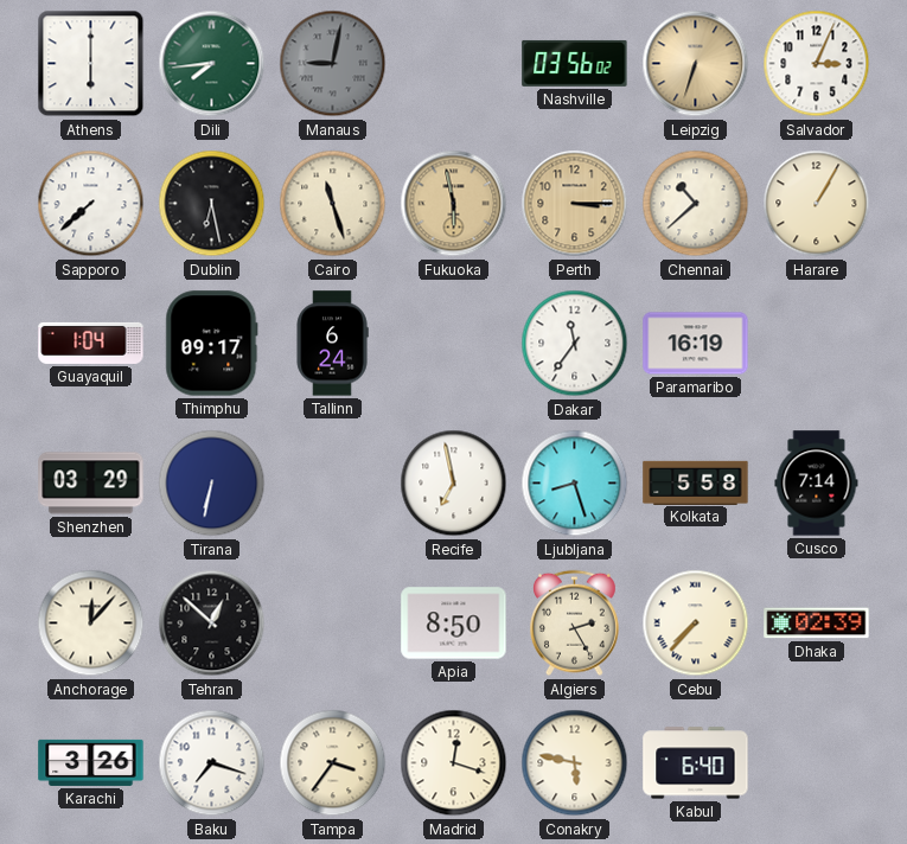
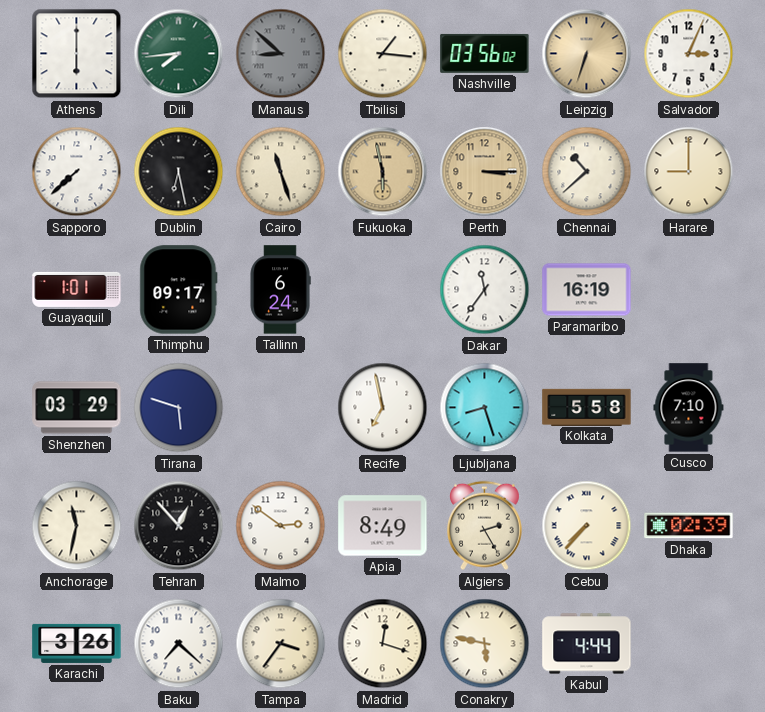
Manaus: 9:02 -> 8:52
Tbilisi: none -> 1:16
Harare: 1:05 -> 9:00
Guayaquil: 1:04 -> 1:01
Tirana: 6:32 -> 5:48
Cusco: 7:14 -> 7:10
Anchorage: 12:07 -> 11:32
Tehran: 12:52 -> 12:53
Malmo: none -> 2:51
Apia: 8:50 -> 8:49
Baku: 7:18 -> 7:22
Kabul: 6:40 -> 4:44
